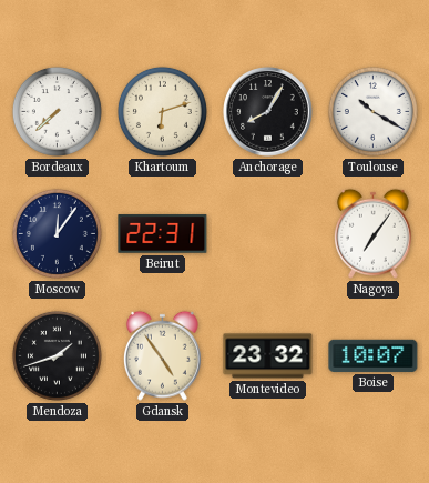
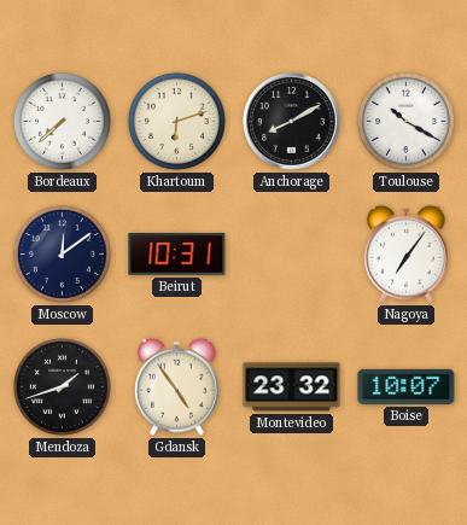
Anchorage: 8:05 -> 8:10
Moscow: 12:06 -> 12:09
Beirut: 22:31 -> 10:31
